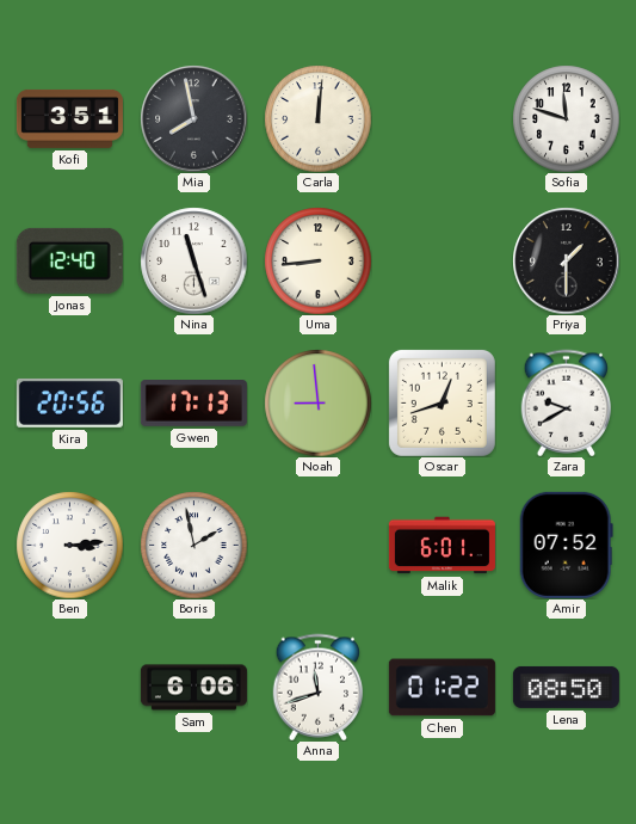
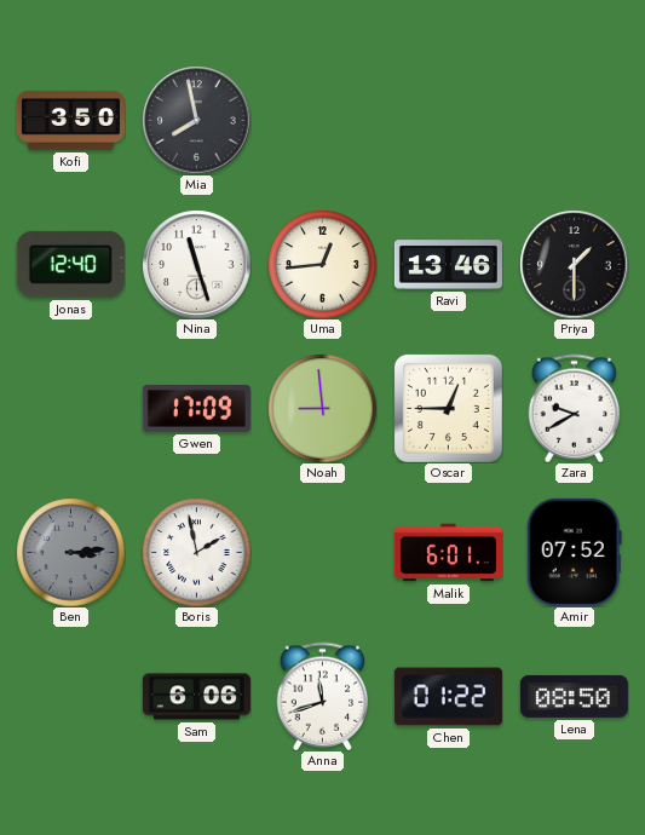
Kofi: 3:51 -> 3:50
Carla: 12:01 -> none
Sofia: 11:48 -> none
Uma: 8:44 -> 12:44
Ravi: none -> 13:46
Kira: 20:56 -> none
Gwen: 17:13 -> 17:09
Oscar: 12:42 -> 12:45
Ben dial: white -> grey
